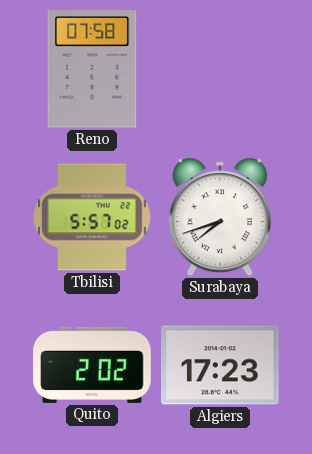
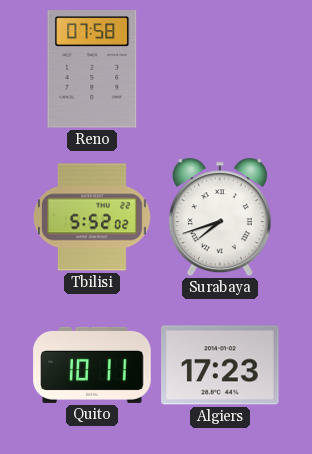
Tbilisi: 5:57 -> 5:52
Quito: 2:02 -> 10:11
